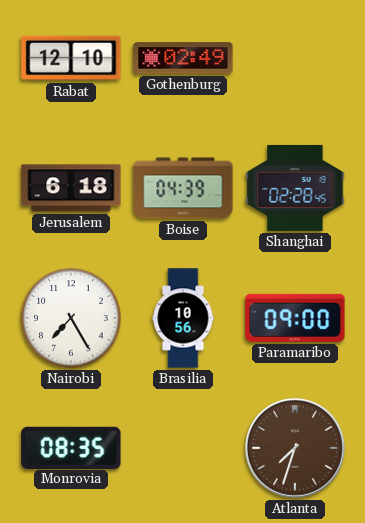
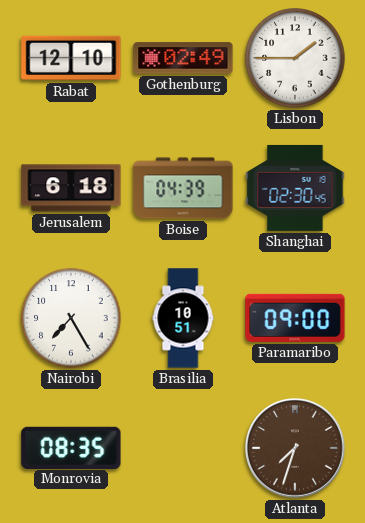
Lisbon: none -> 1:45
Shanghai: 02:28 -> 02:30
Brasilia: 10:56 -> 10:51
